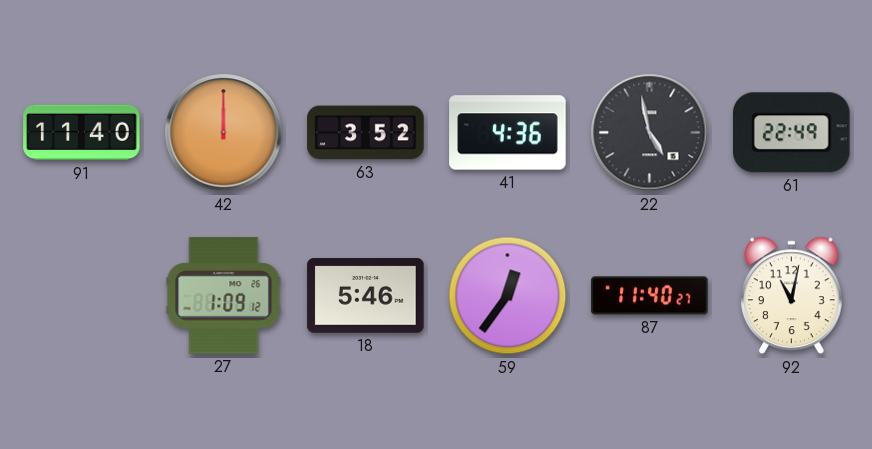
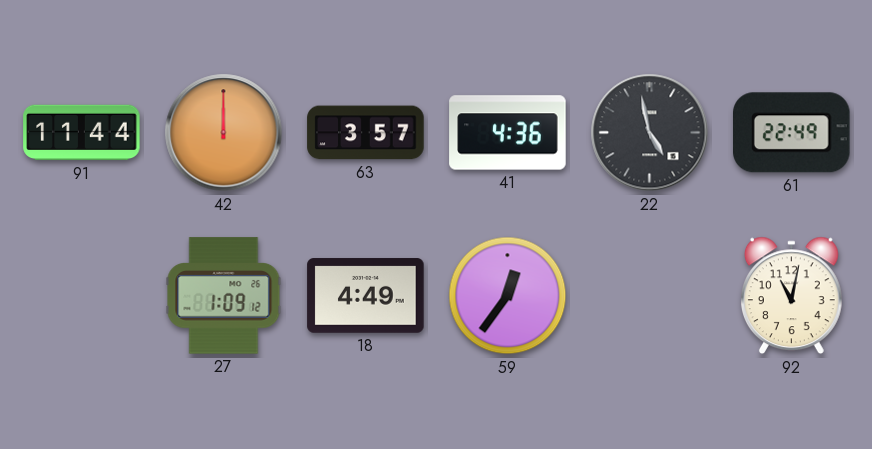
91: 11:40 -> 11:44
63: 3:52 -> 3:57
18: 5:46 -> 4:49
87: 11:40 -> none
